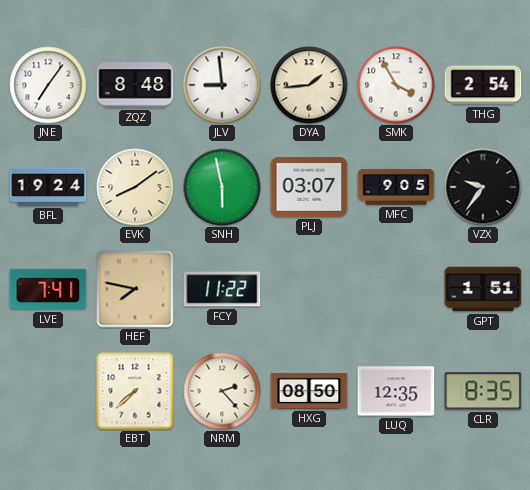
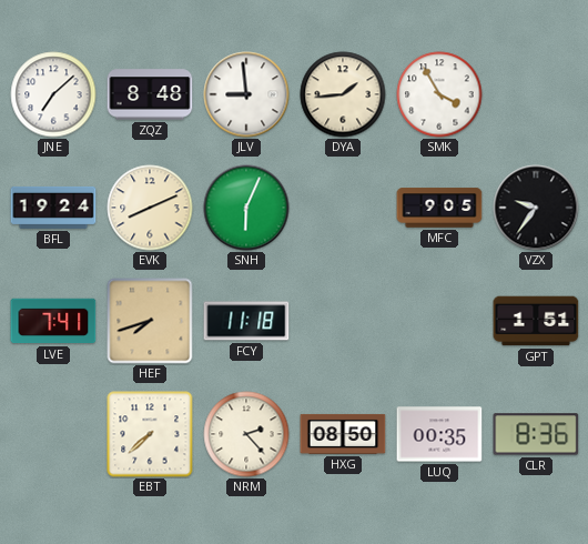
JNE: 7:06 -> 7:08
THG: 2:54 -> none
EVK: 8:09 -> 8:11
SNH: 5:58 -> 6:04
PLJ: 03:07 -> none
HEF: 7:47 -> 7:42
FCY: 11:22 -> 11:18
LUQ: 12:35 -> 00:35
CLR: 8:35 -> 8:36
